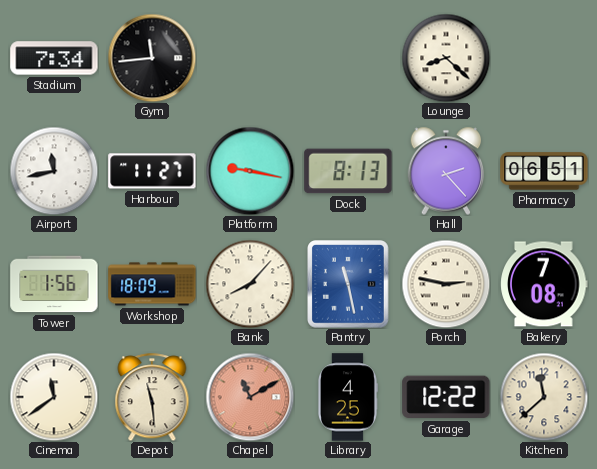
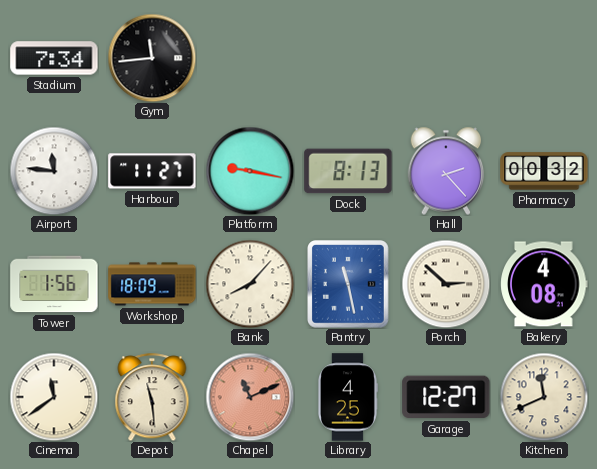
Lounge: 8:22 -> none
Airport: 11:43 -> 11:46
Pharmacy: 06:51 -> 00:32
Porch: 2:47 -> 2:52
Bakery: 7:08 -> 4:08
Chapel: 11:10 -> 11:11
Garage: 12:22 -> 12:27
Kitchen: 11:38 -> 11:41
